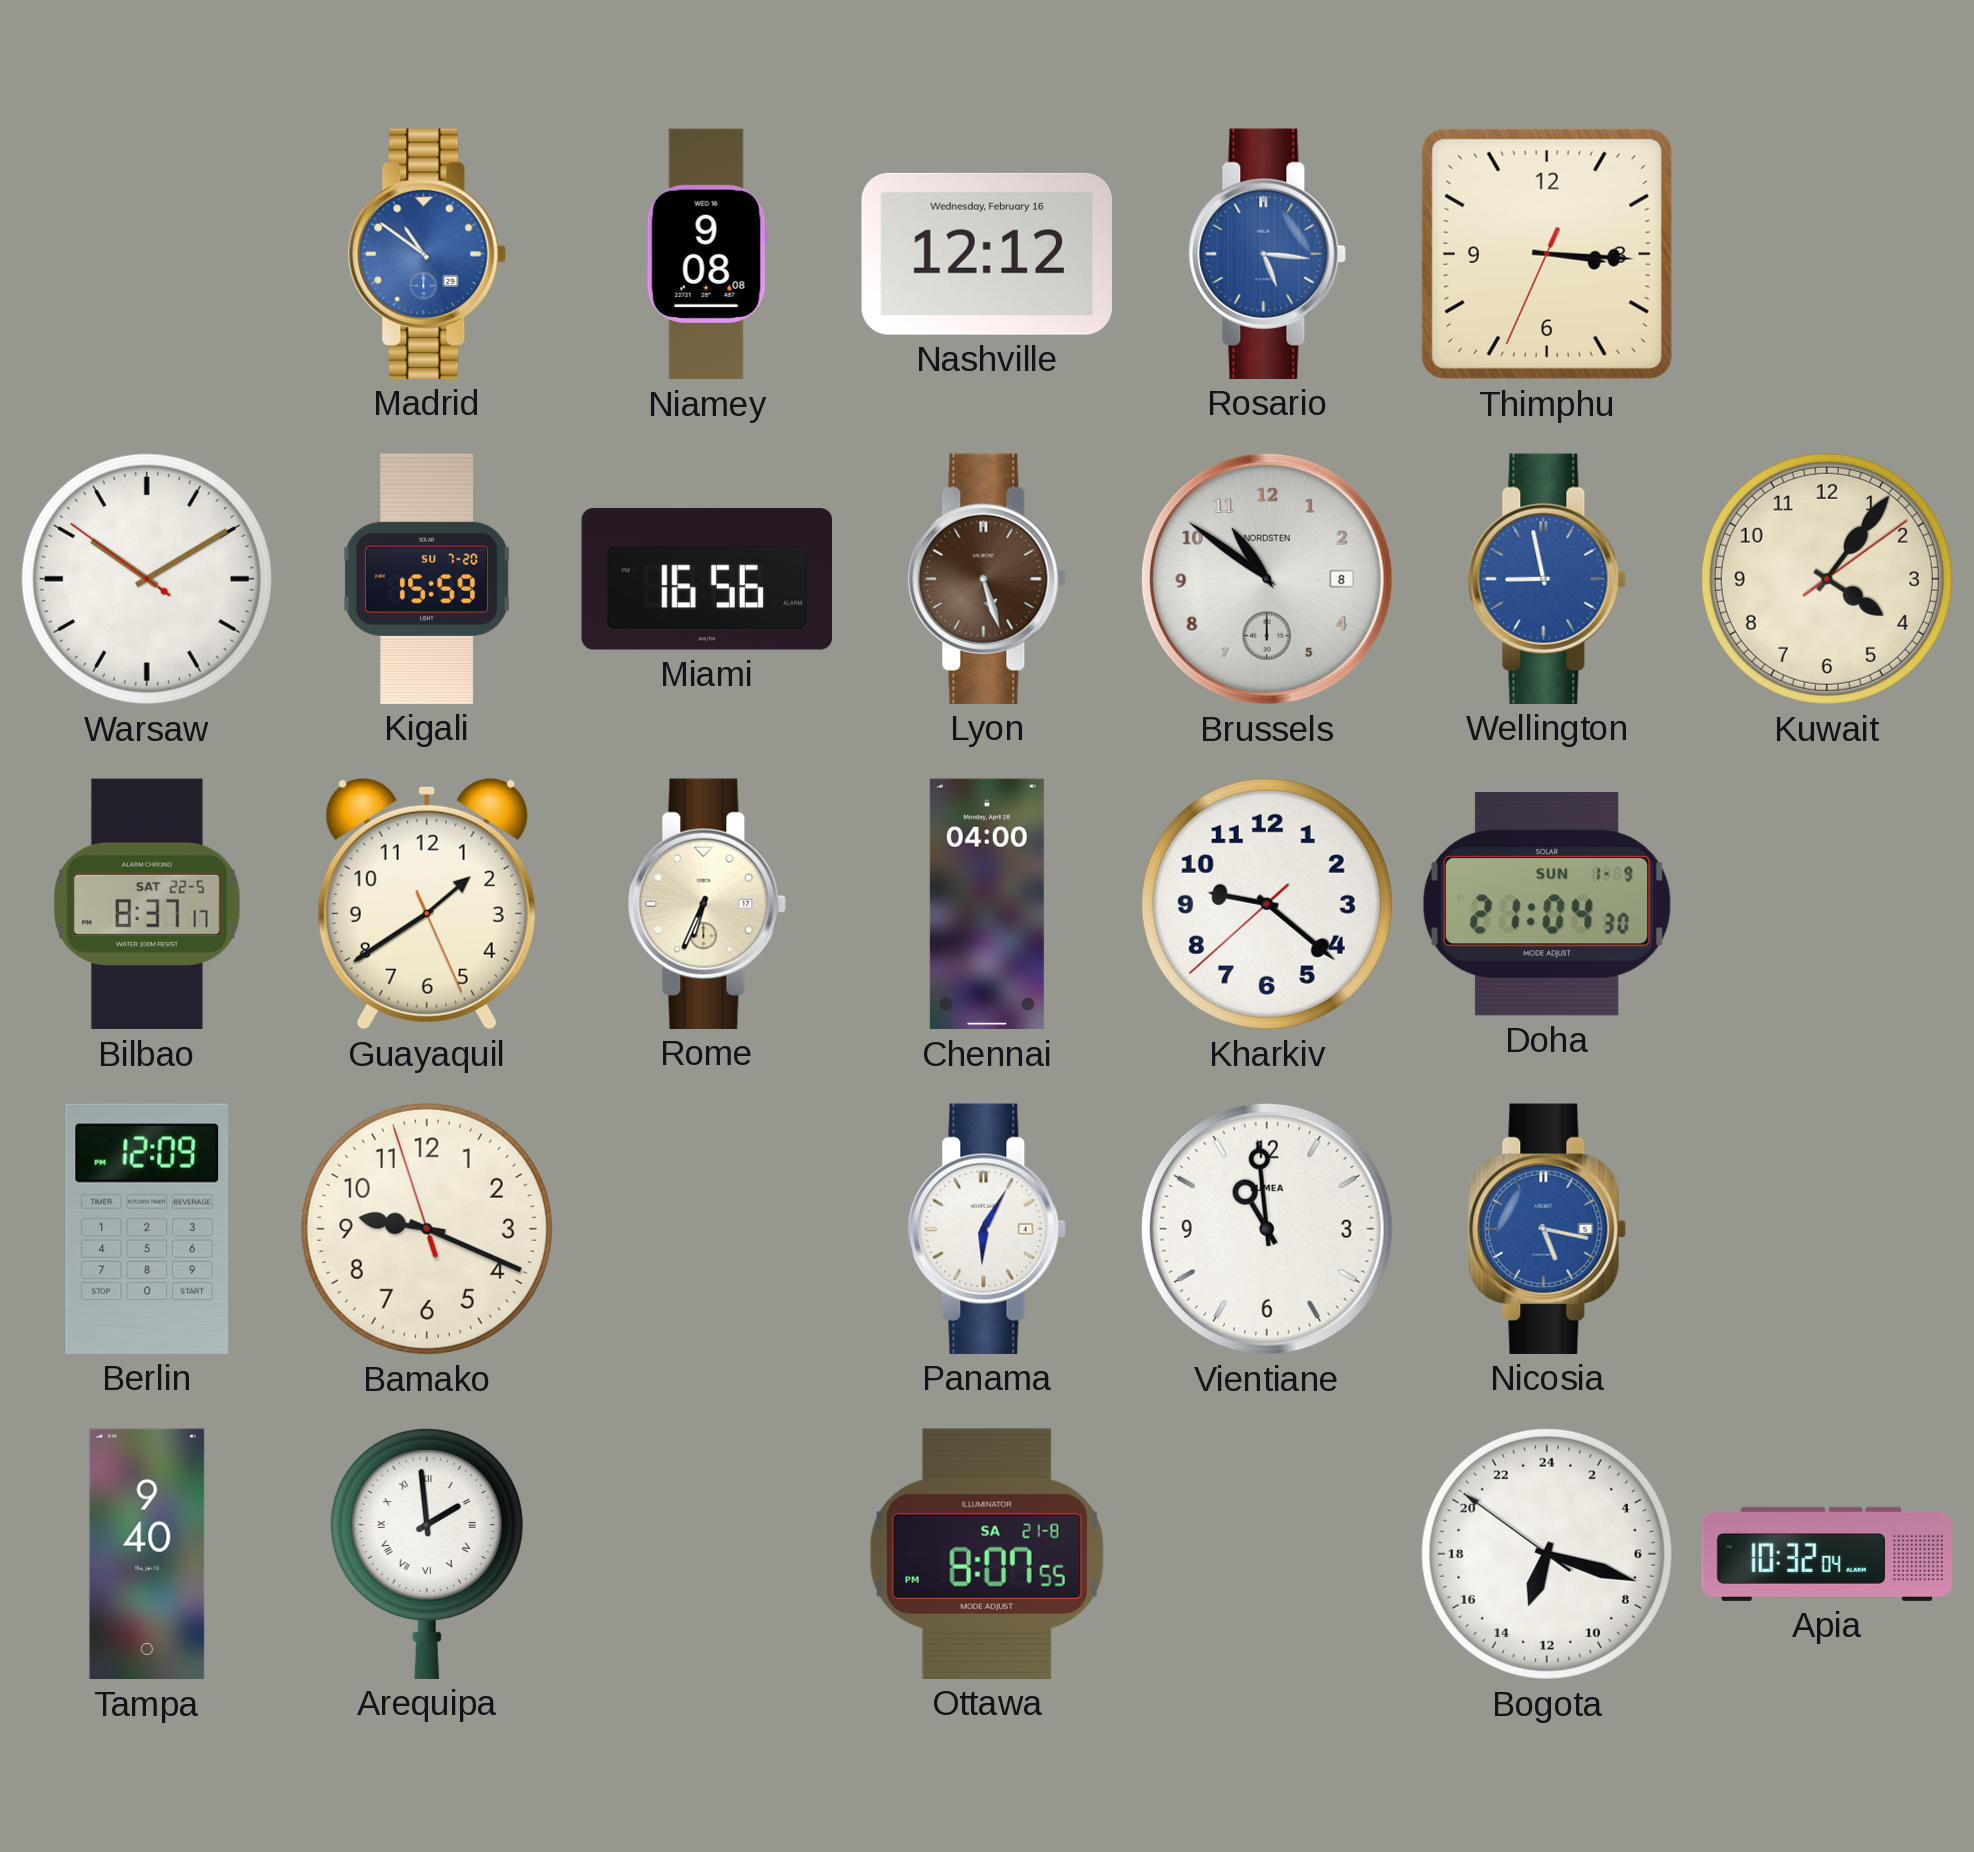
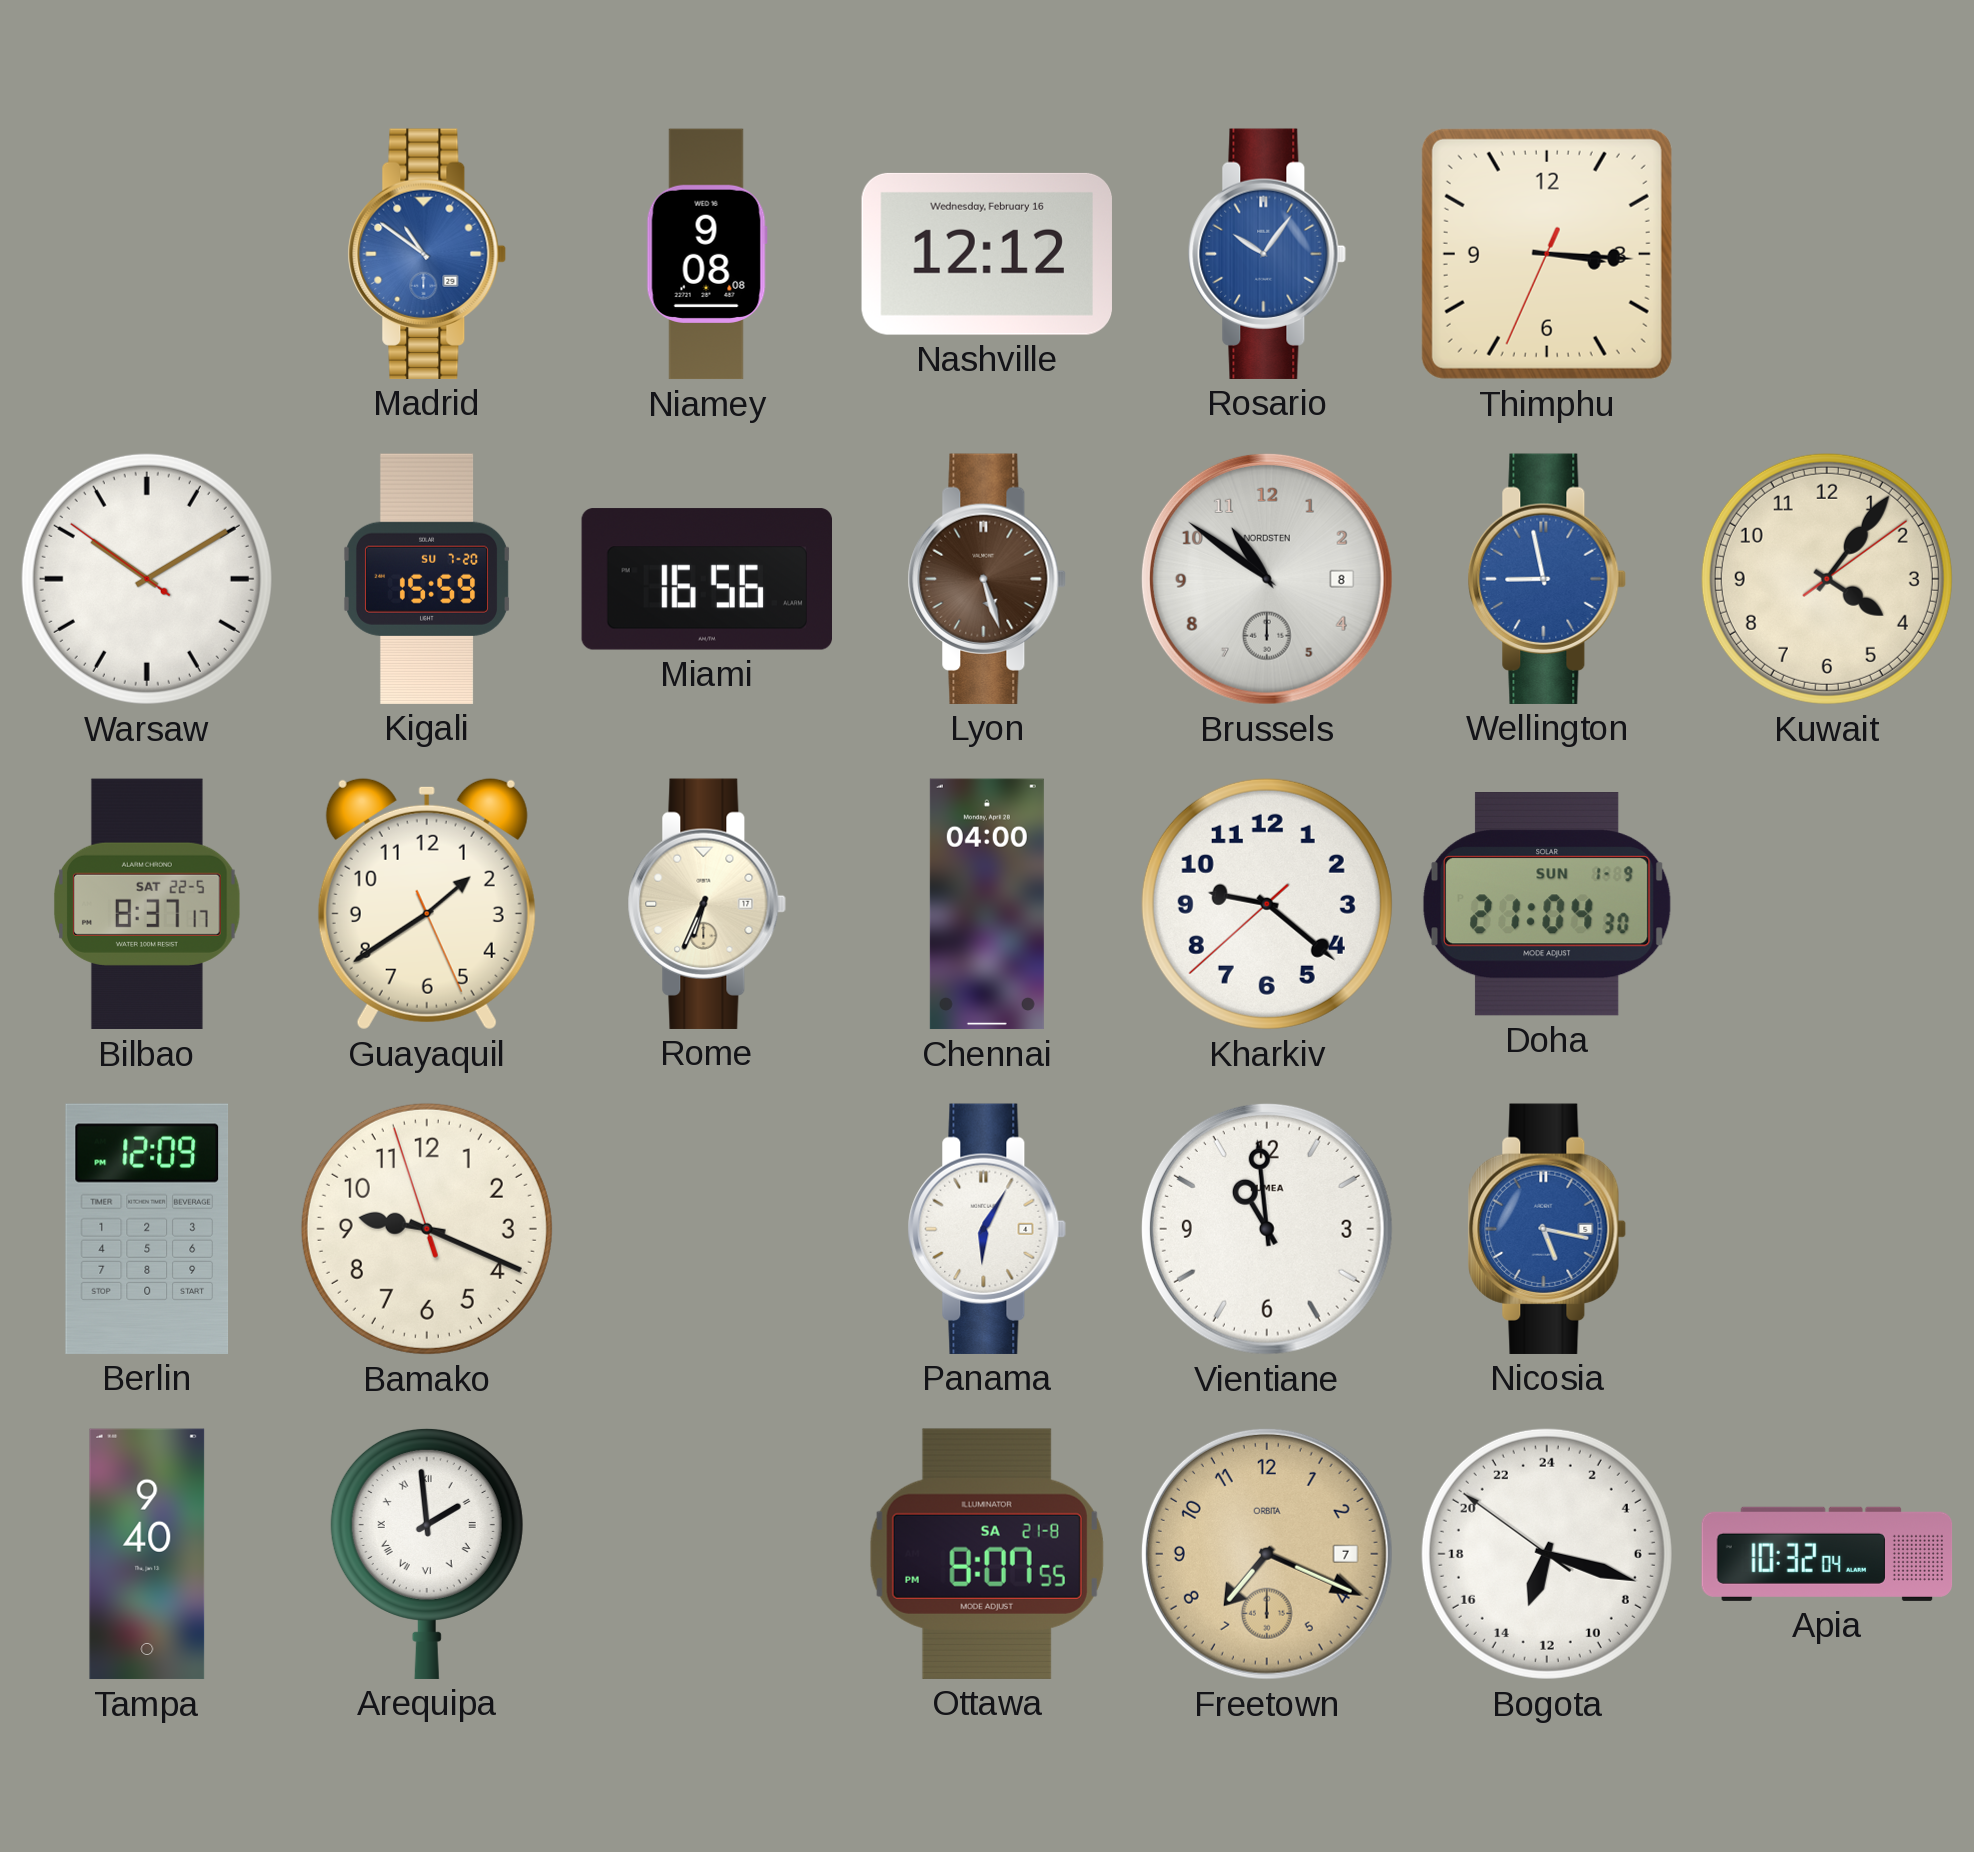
Rosario: 5:16 -> 10:06
Freetown: none -> 7:19
